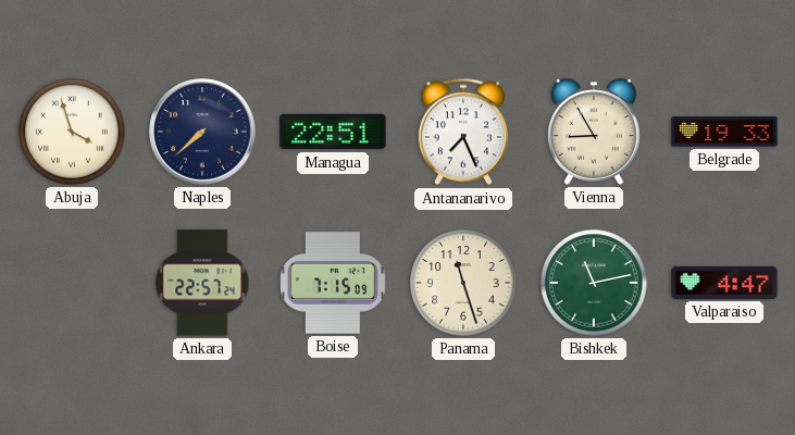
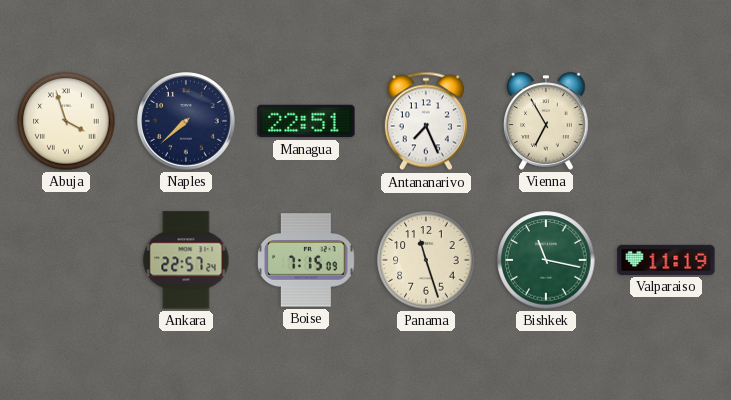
Vienna: 8:55 -> 6:55
Belgrade: 19:33 -> none
Bishkek: 11:13 -> 11:17
Valparaiso: 4:47 -> 11:19
